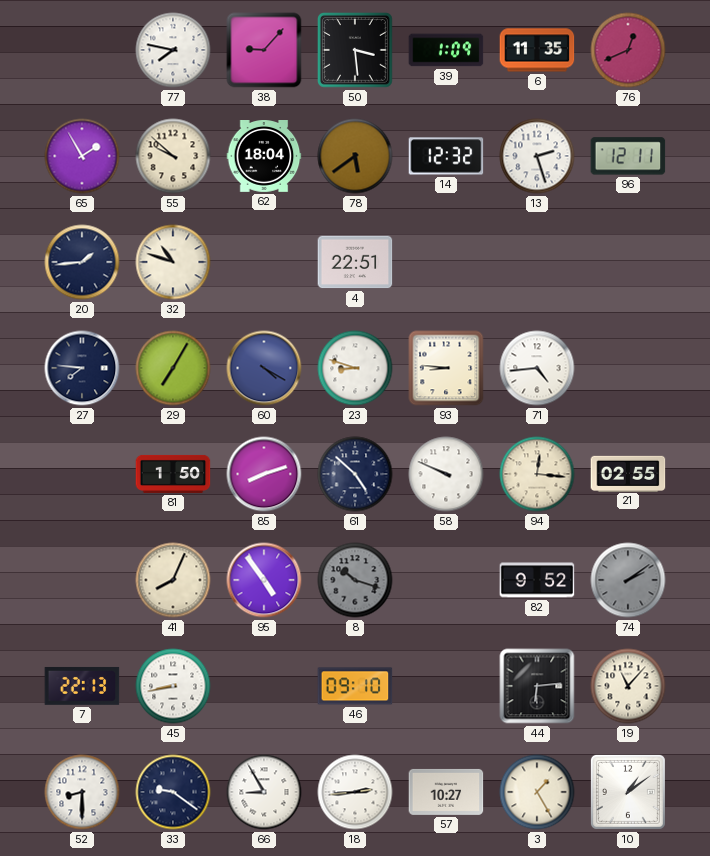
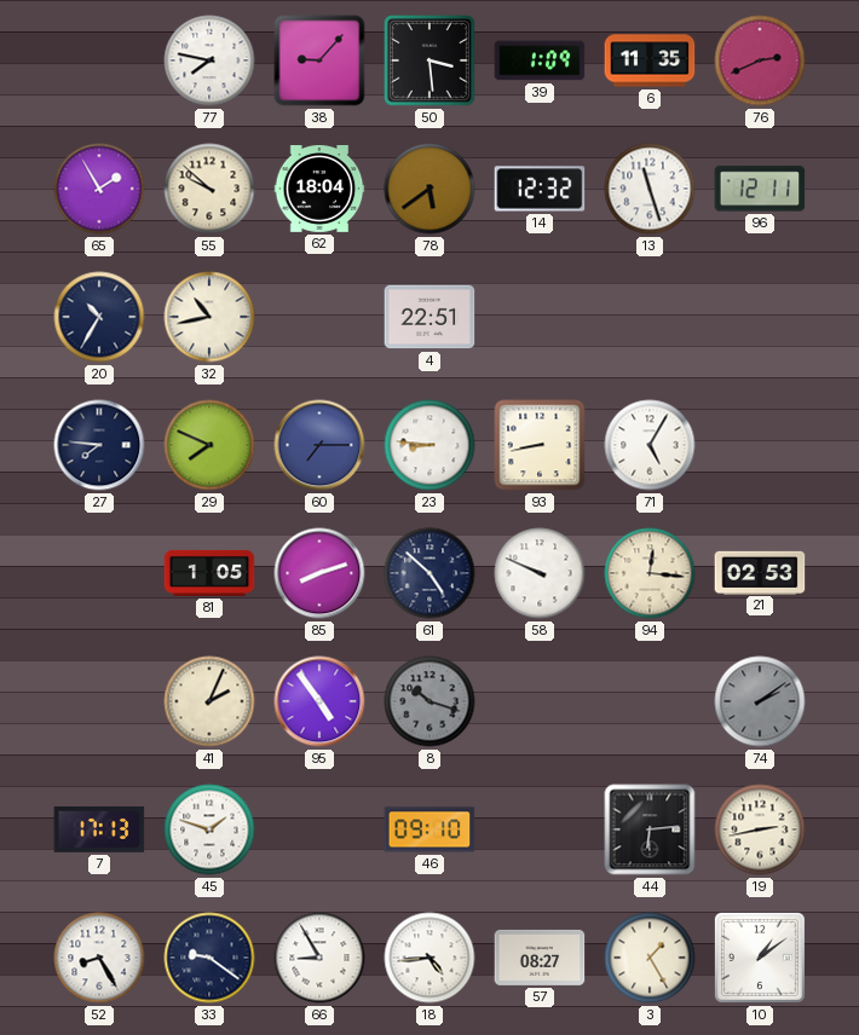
76: 12:41 -> 2:41
13: 2:27 -> 11:27
20: 1:44 -> 10:35
32: 10:48 -> 10:43
29: 7:05 -> 7:49
60: 4:20 -> 7:15
23: 8:48 -> 8:46
93: 8:46 -> 8:43
71: 4:44 -> 5:05
81: 1:50 -> 1:05
21: 02:55 -> 02:53
41: 8:04 -> 2:04
82: 9:52 -> none
7: 22:13 -> 17:13
45: 8:43 -> 1:48
19: 11:07 -> 2:43
52: 8:30 -> 8:25
18: 2:44 -> 4:44
57: 10:27 -> 08:27
